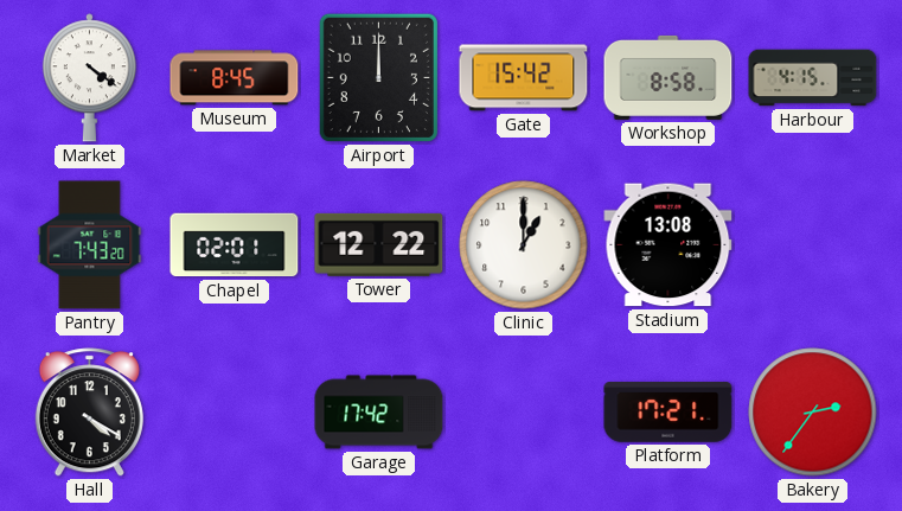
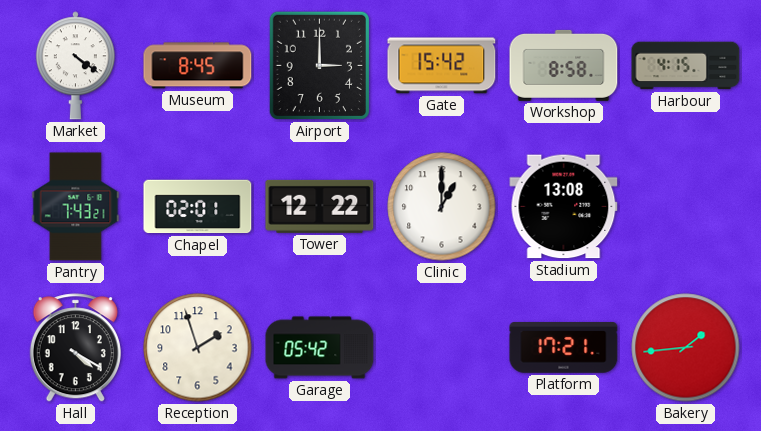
Airport: 12:00 -> 3:00
Pantry: 7:43:20 -> 7:43:21
Reception: none -> 1:57
Garage: 17:42 -> 05:42
Bakery: 2:36 -> 1:44
